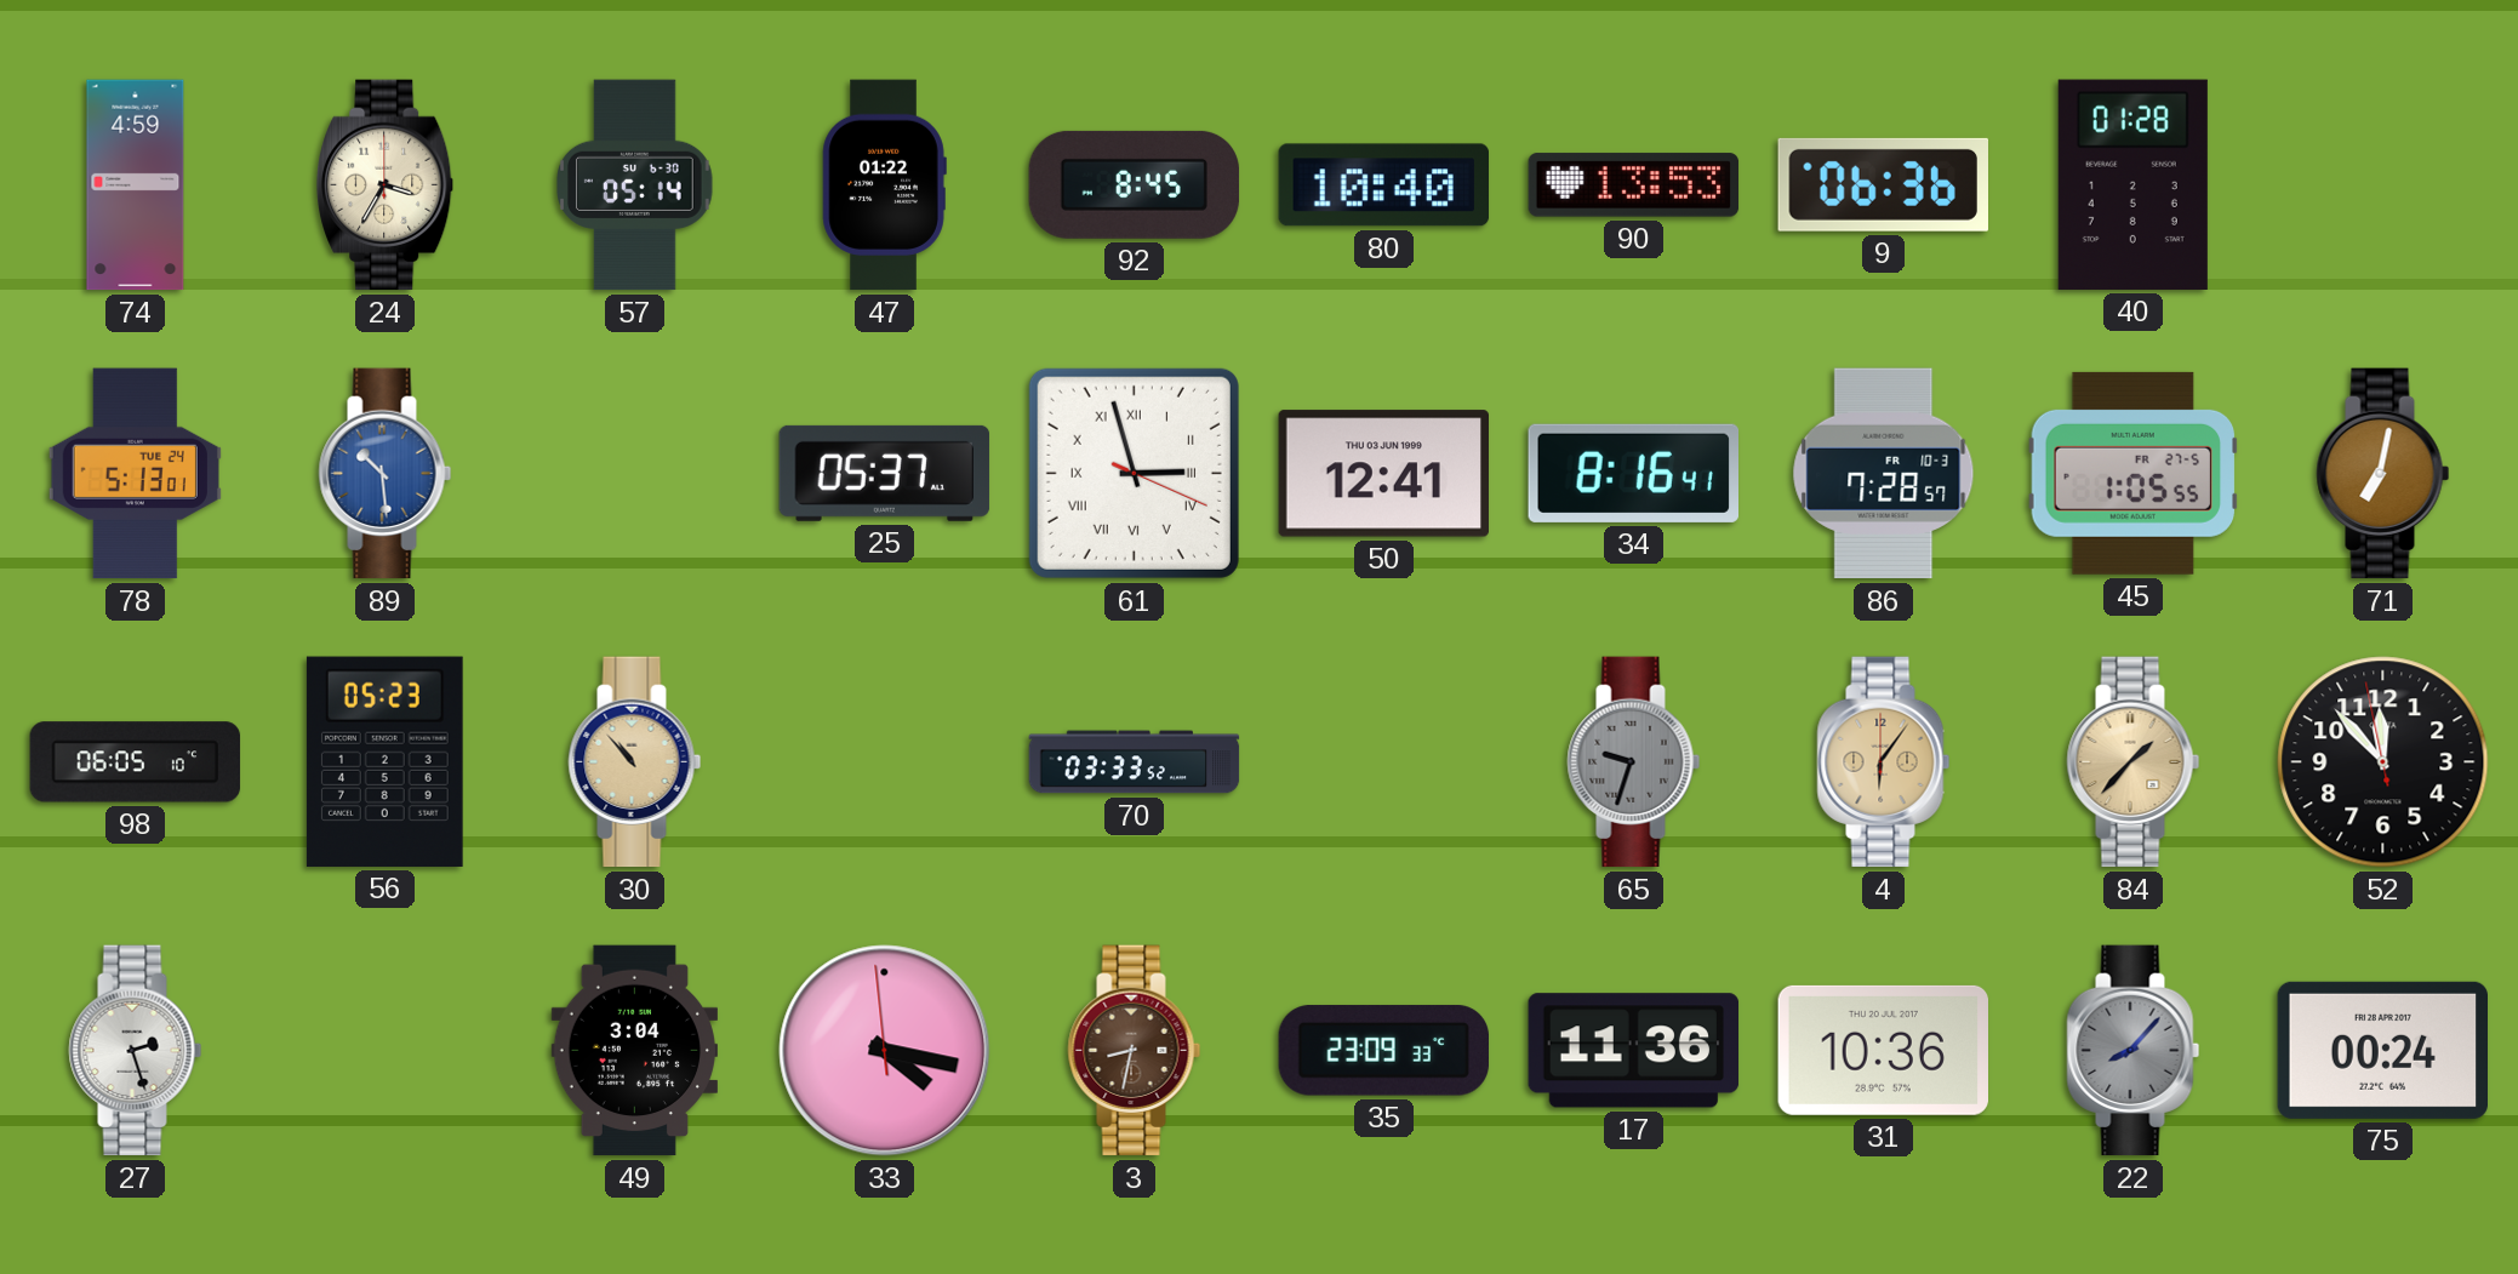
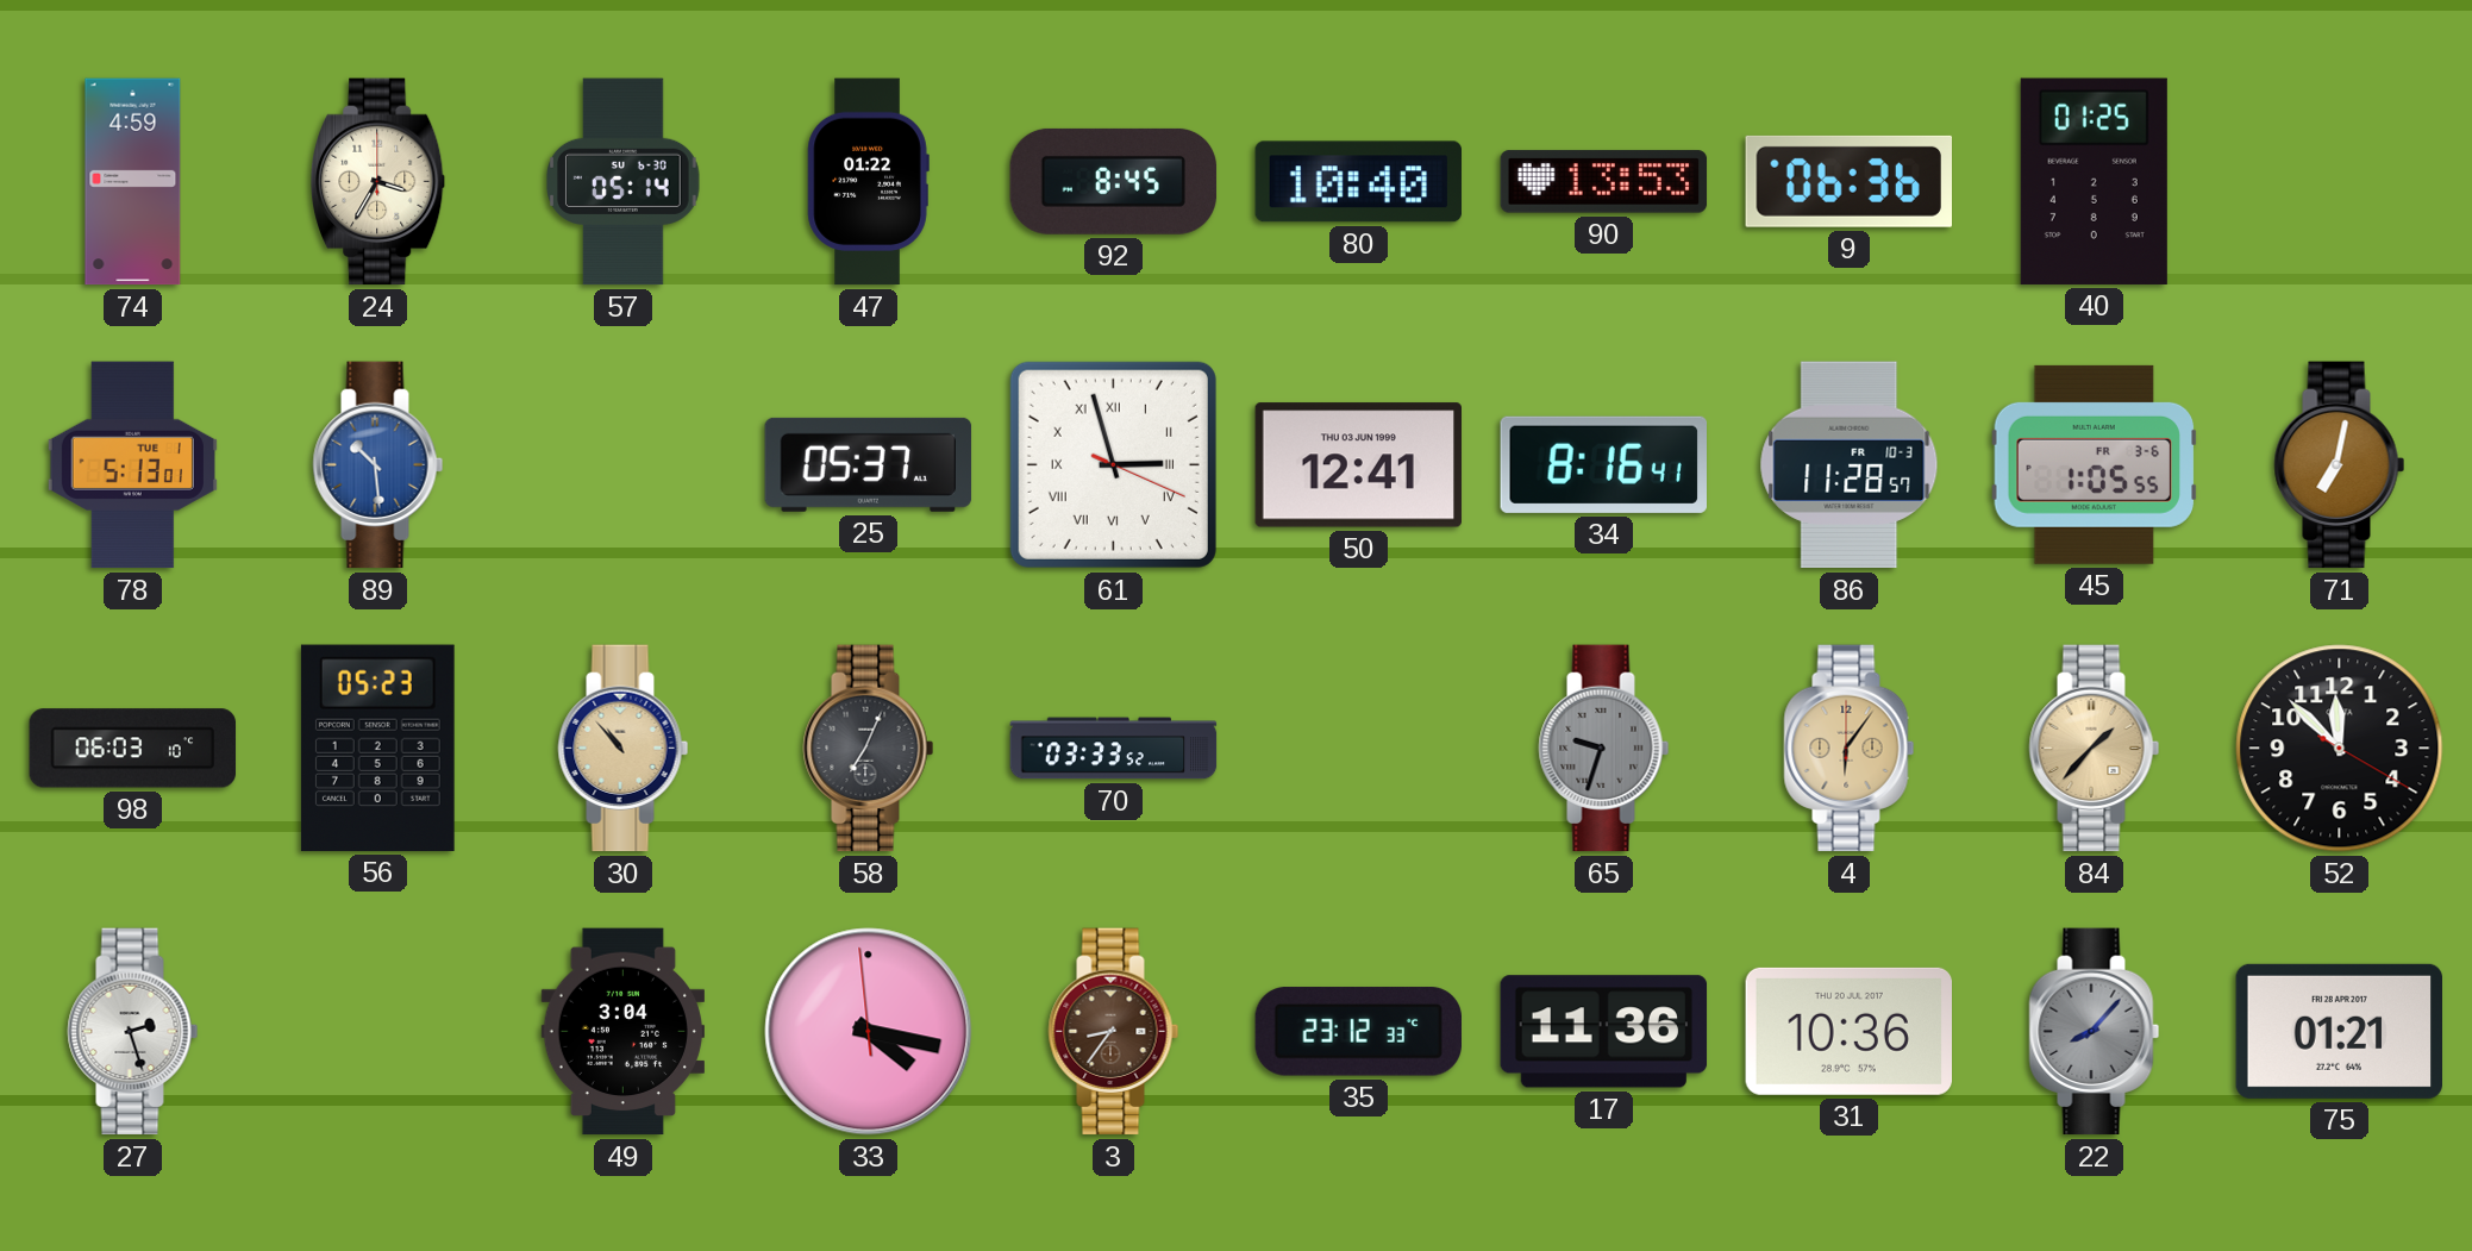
40: 01:28 -> 01:25
78 date: TUE 24 -> TUE 1
86: 7:28 -> 11:28
45 date: FR 27-5 -> FR 3-6
98: 06:05 -> 06:03
58: none -> 7:04
52: 11:52:58 -> 11:52:20
3: 8:32 -> 8:36
35: 23:09 -> 23:12
75: 00:24 -> 01:21
